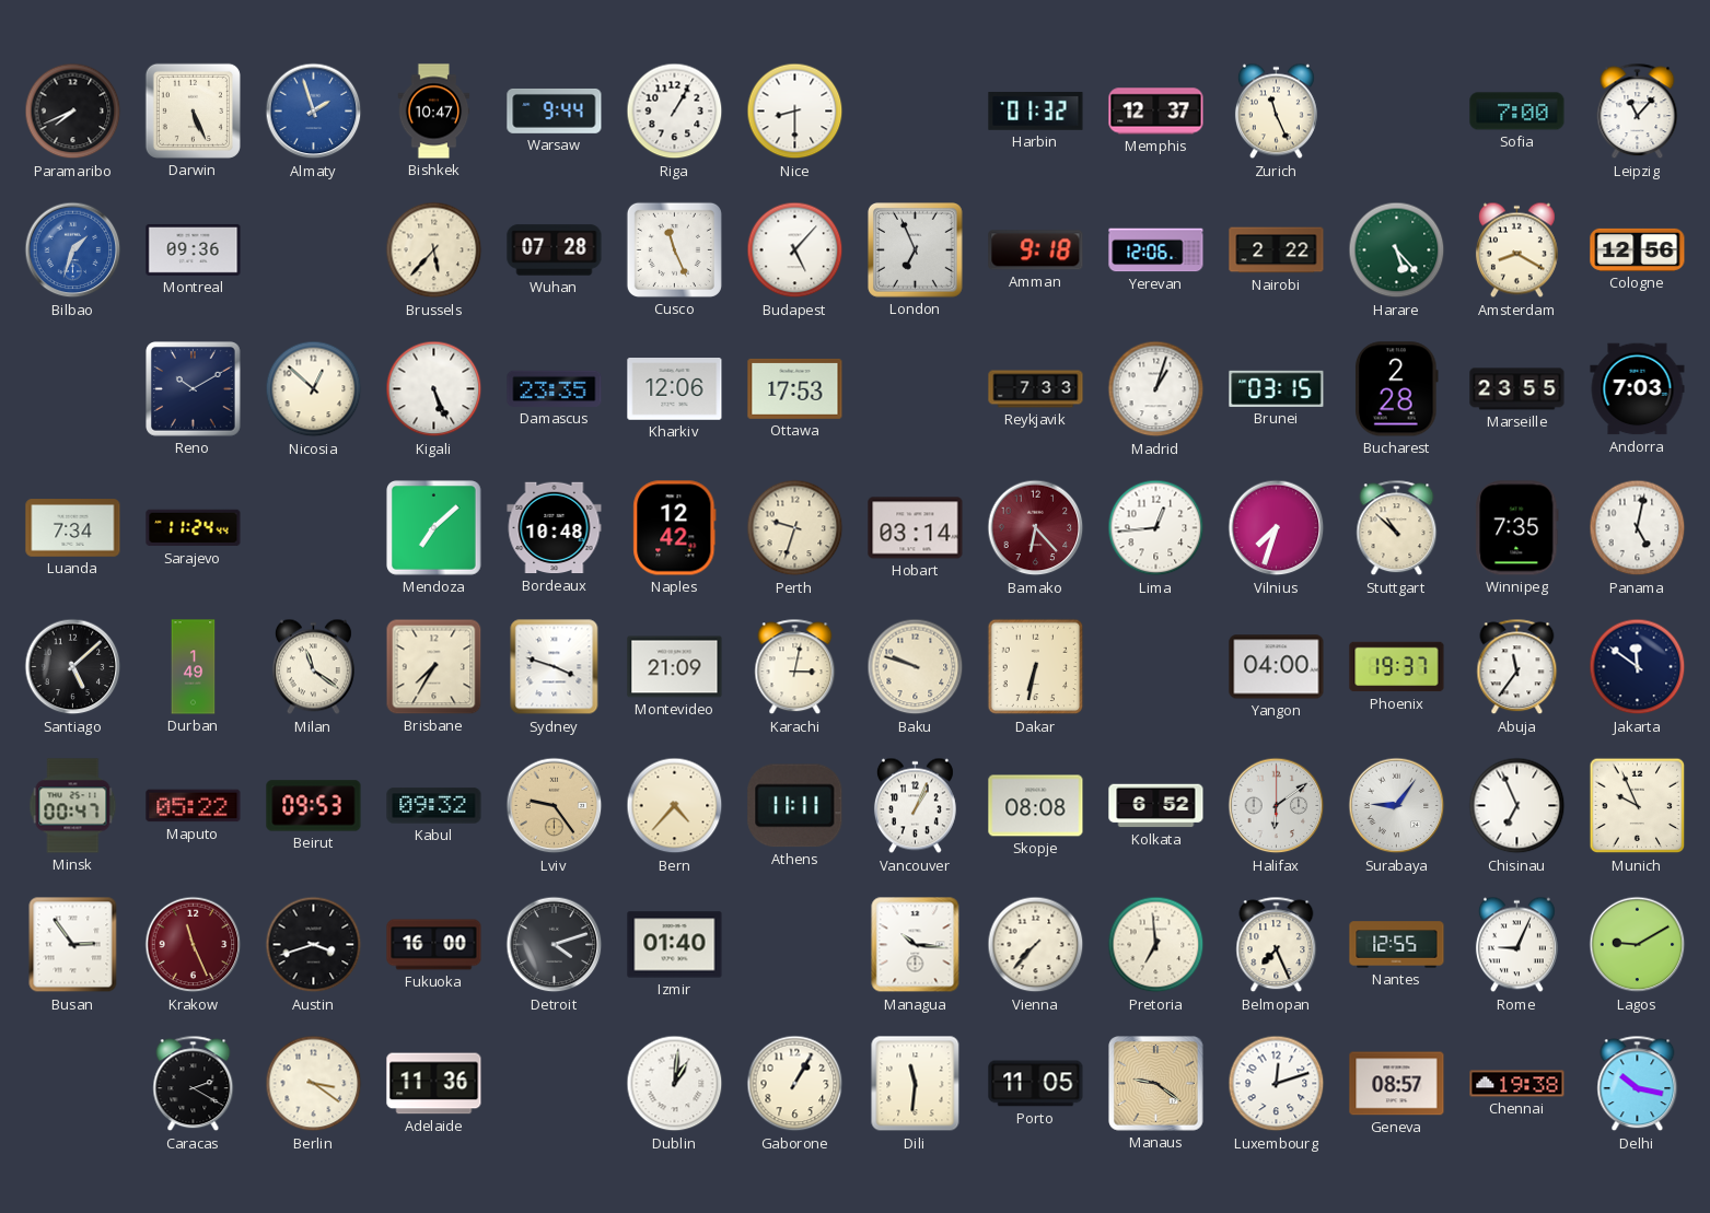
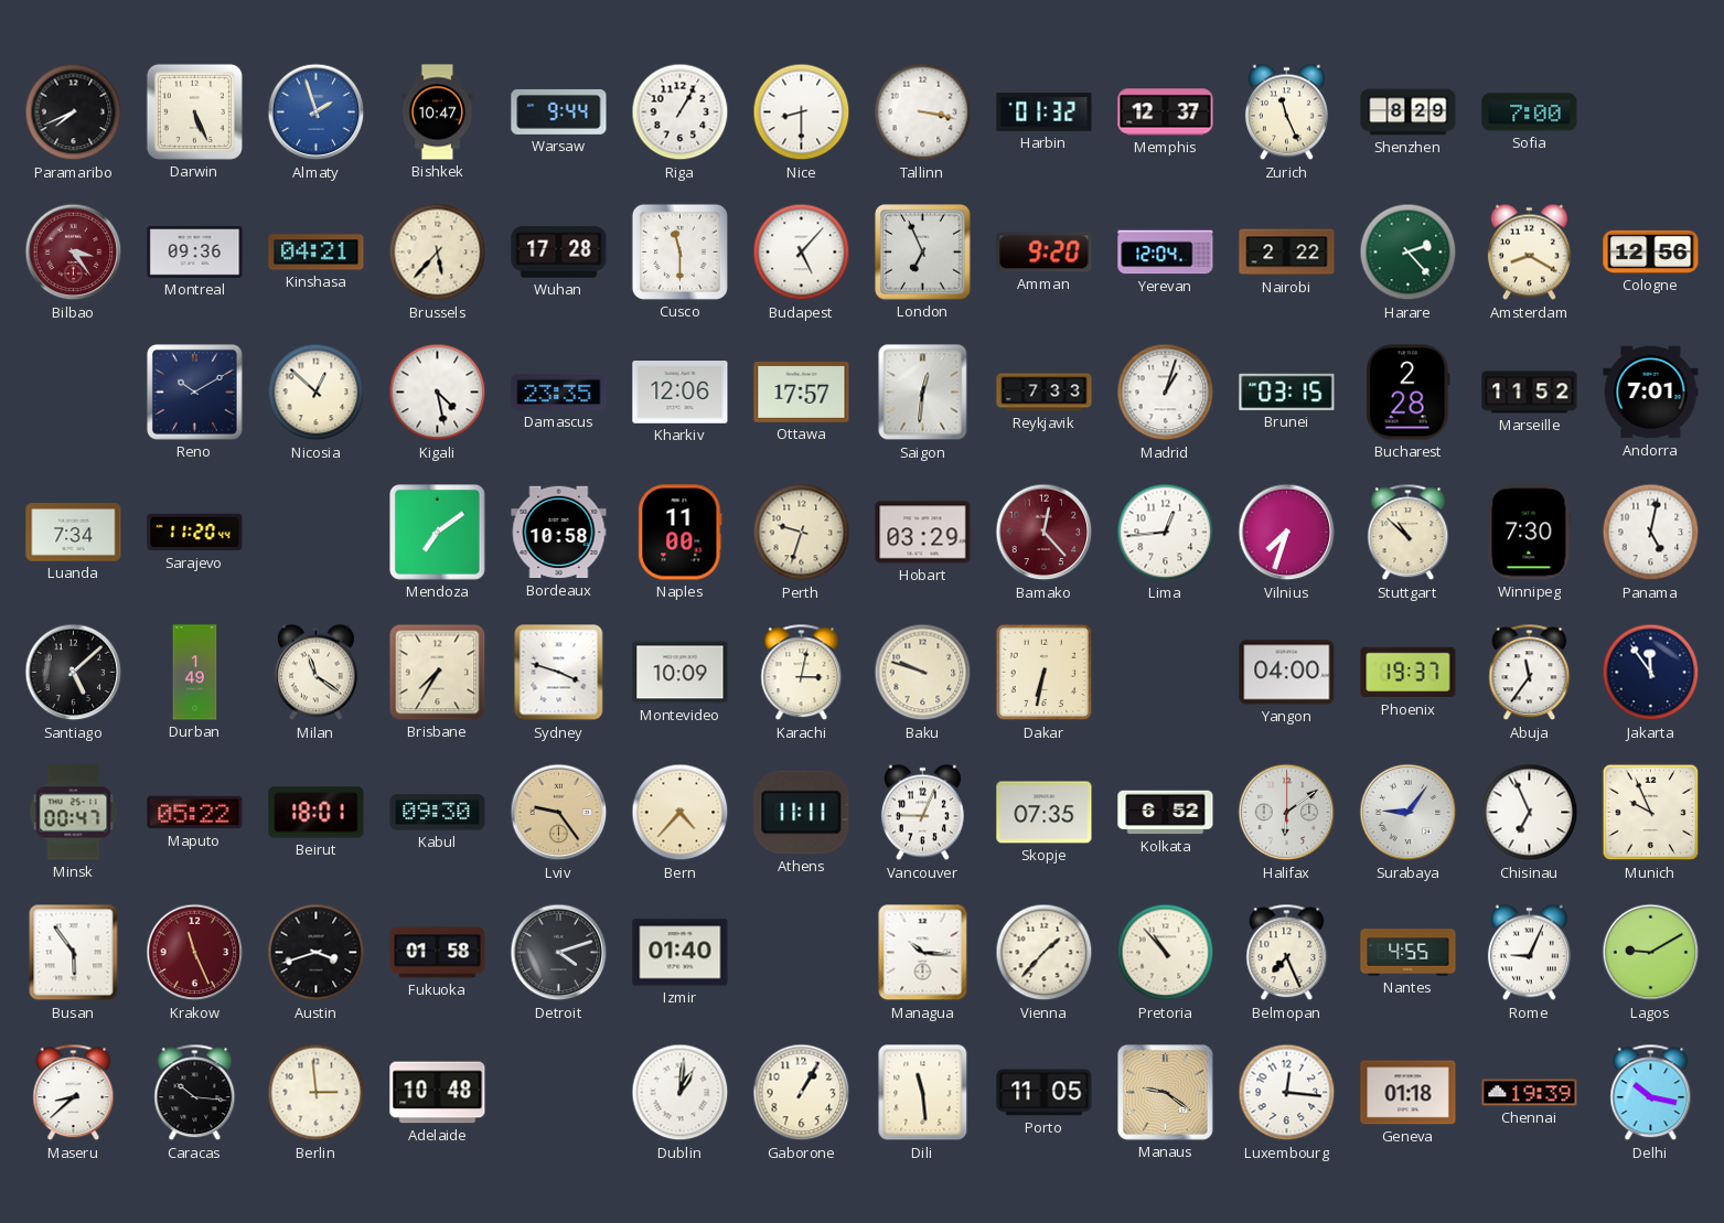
Tallinn: none -> 3:17
Shenzhen: none -> 8:29
Leipzig: 11:07 -> none
Bilbao: 1:33 -> 3:24
Bilbao dial: blue -> burgundy
Kinshasa: none -> 04:21
Wuhan: 07:28 -> 17:28
Cusco: 11:26 -> 11:30
Amman: 9:18 -> 9:20
Yerevan: 12:06 -> 12:04
Harare: 5:23 -> 2:23
Kigali: 5:26 -> 4:28
Ottawa: 17:53 -> 17:57
Saigon: none -> 12:31
Marseille: 23:55 -> 11:52
Andorra: 7:03 -> 7:01
Sarajevo: 11:24 -> 11:20
Mendoza: 7:08 -> 7:09
Bordeaux: 10:48 -> 10:58
Naples: 12:42 -> 11:00
Hobart: 03:14 -> 03:29
Bamako: 6:23 -> 12:23
Winnipeg: 7:35 -> 7:30
Montevideo: 21:09 -> 10:09
Jakarta: 11:51 -> 11:54
Beirut: 09:53 -> 18:01
Kabul: 09:32 -> 09:30
Vancouver: 1:04 -> 9:04
Skopje: 08:08 -> 07:35
Busan: 2:54 -> 5:54
Fukuoka: 16:00 -> 01:58
Vienna: 7:37 -> 1:37
Pretoria: 6:59 -> 10:53
Nantes: 12:55 -> 4:55
Maseru: none -> 8:38
Caracas: 2:20 -> 10:16
Berlin: 3:21 -> 2:59
Adelaide: 11:36 -> 10:48
Dili: 11:31 -> 11:29
Luxembourg: 12:12 -> 12:16
Geneva: 08:57 -> 01:18
Chennai: 19:38 -> 19:39
